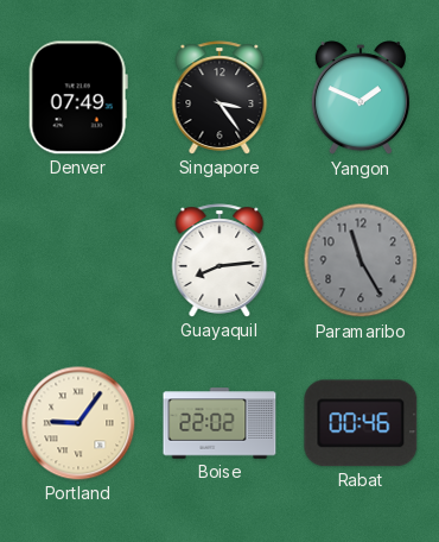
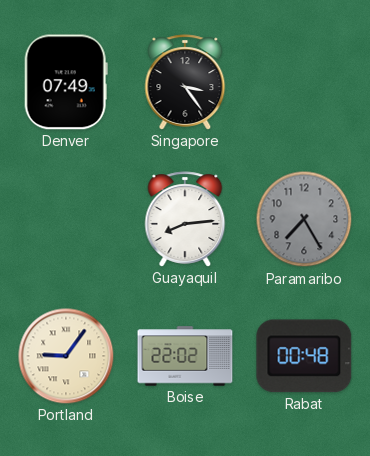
Yangon: 1:49 -> none
Paramaribo: 11:25 -> 7:25
Rabat: 00:46 -> 00:48
